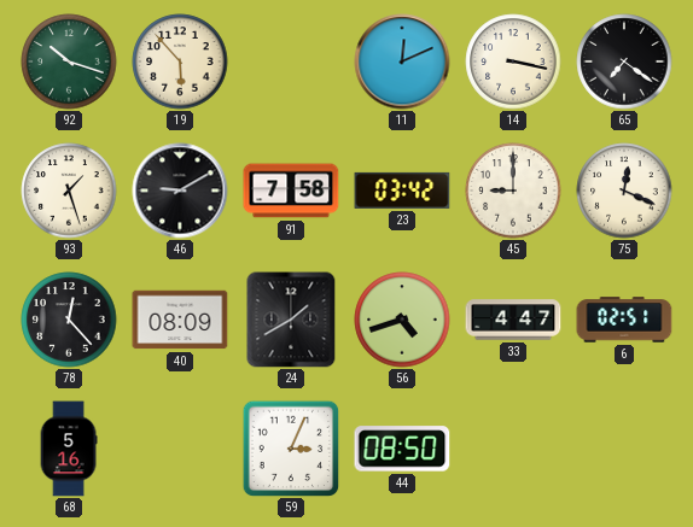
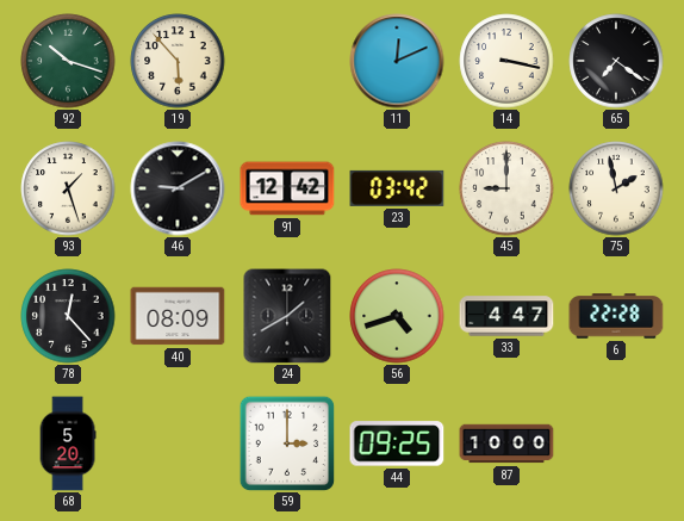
91: 7:58 -> 12:42
75: 12:19 -> 1:58
6: 02:51 -> 22:28
68: 5:16 -> 5:20
59: 3:04 -> 3:00
44: 08:50 -> 09:25
87: none -> 10:00
